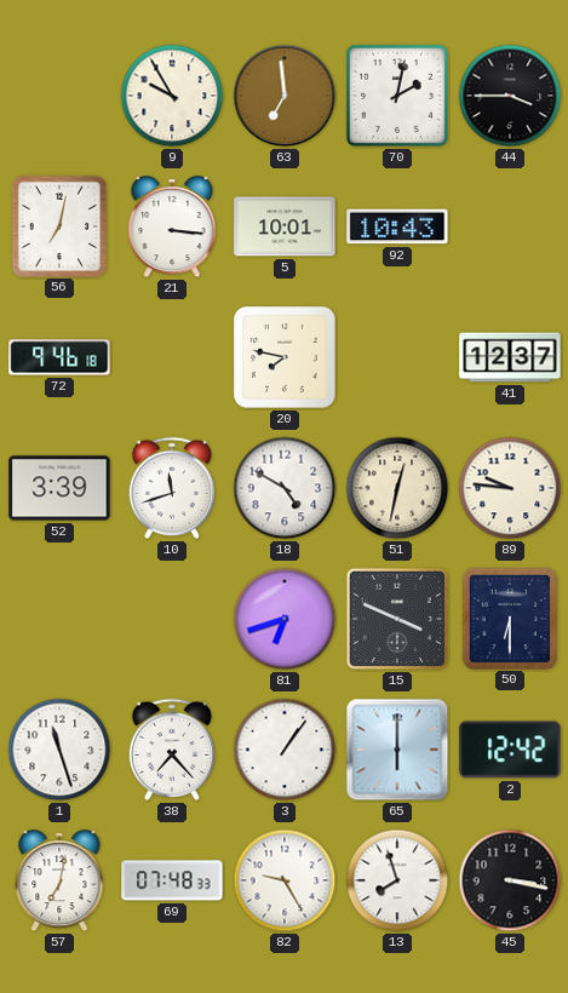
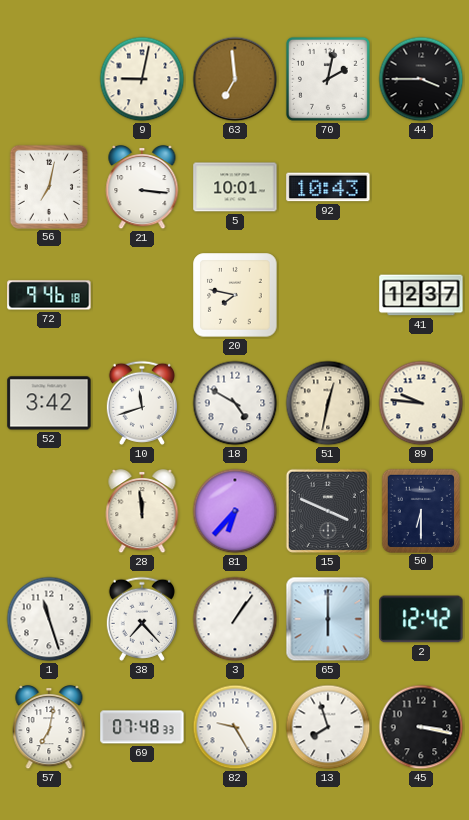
9: 9:55 -> 9:02
52: 3:39 -> 3:42
28: none -> 11:59
81: 6:42 -> 6:37
